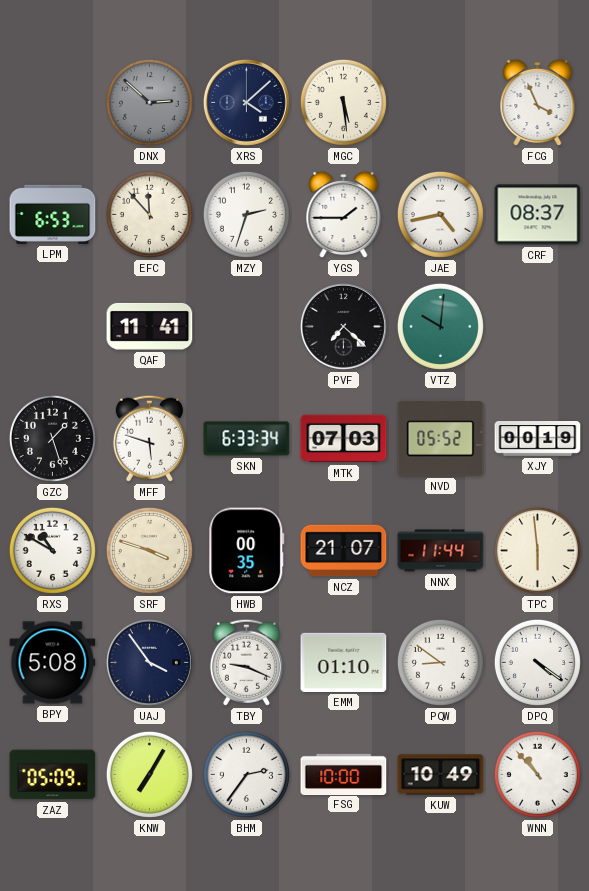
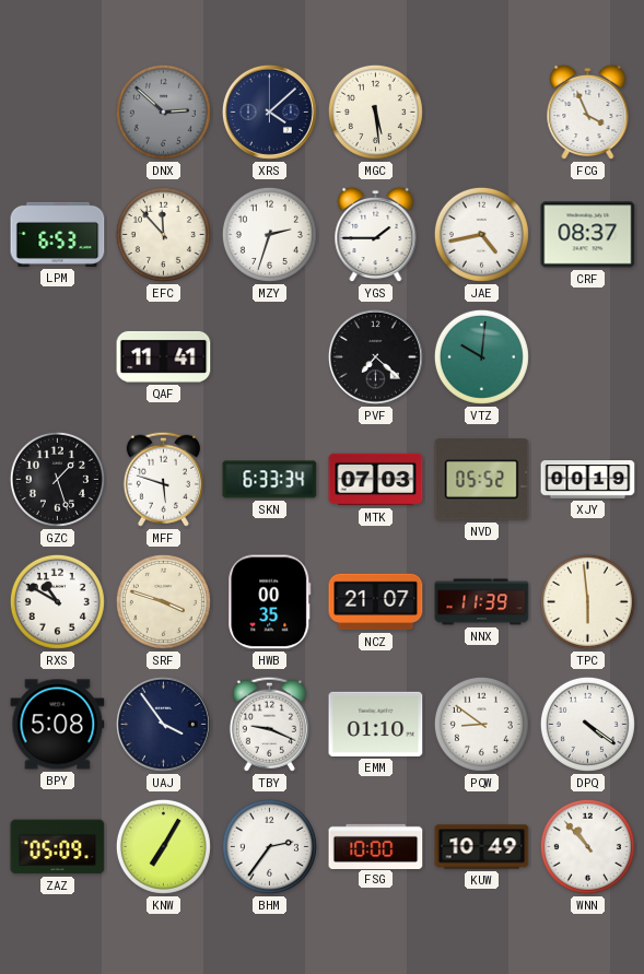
NNX: 11:44 -> 11:39
